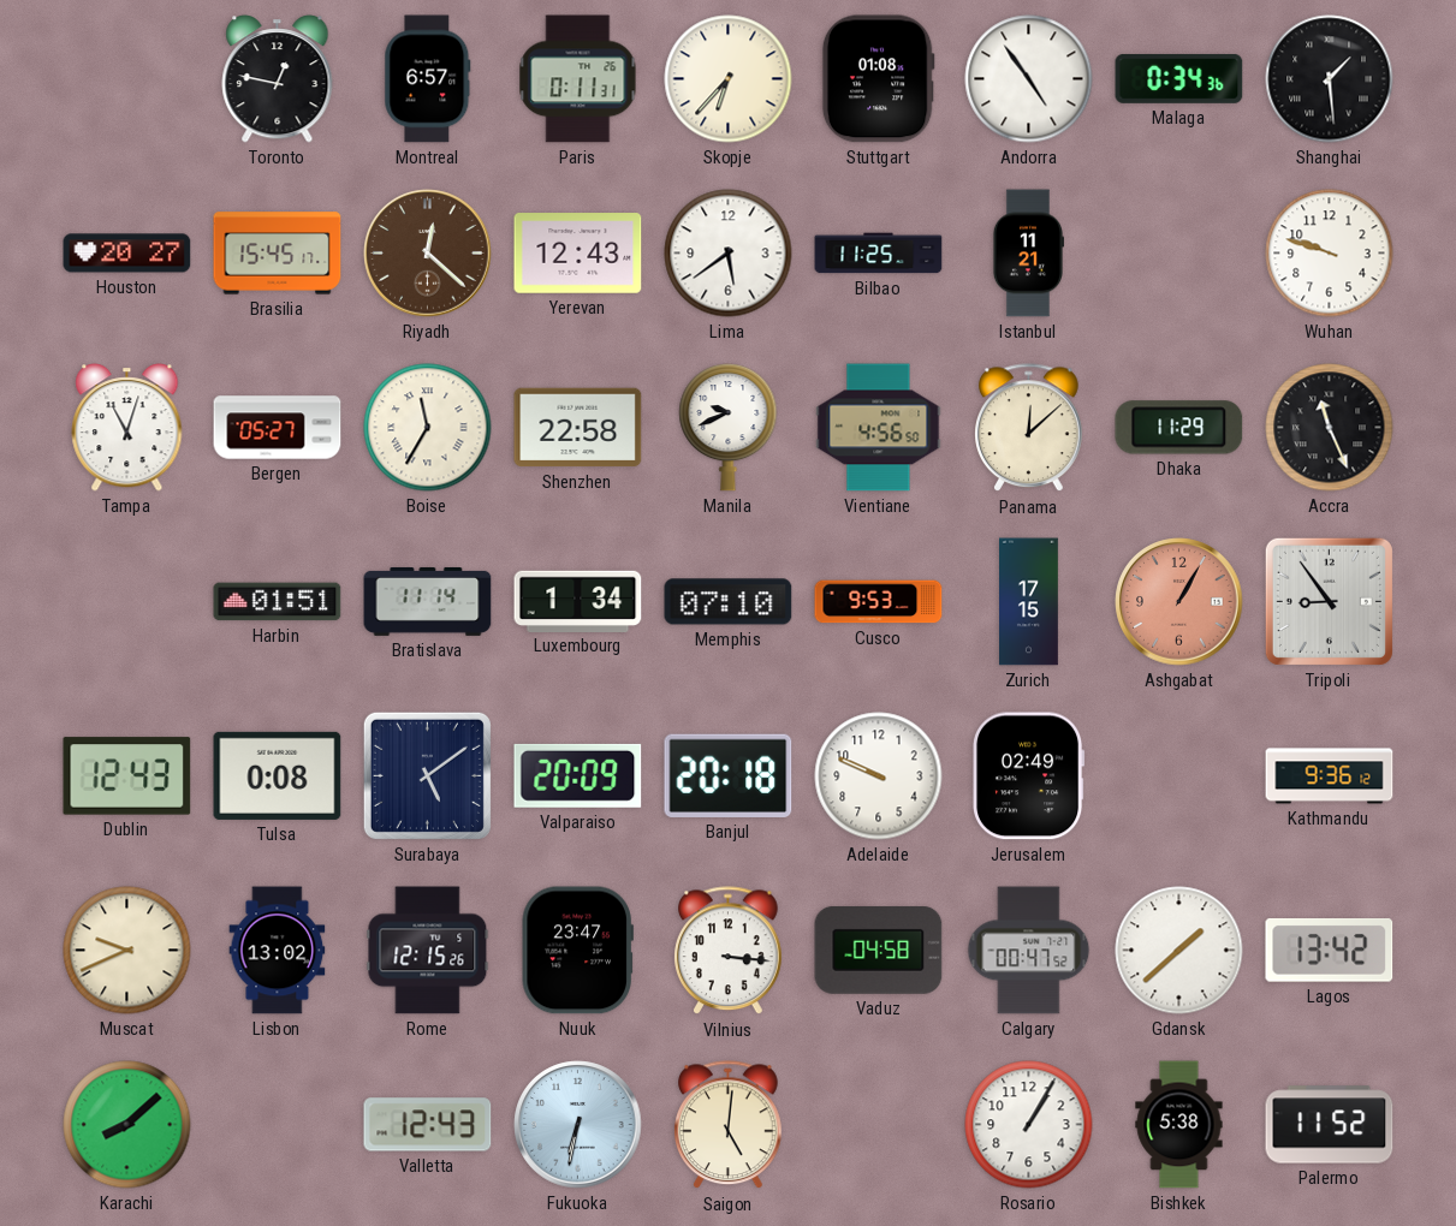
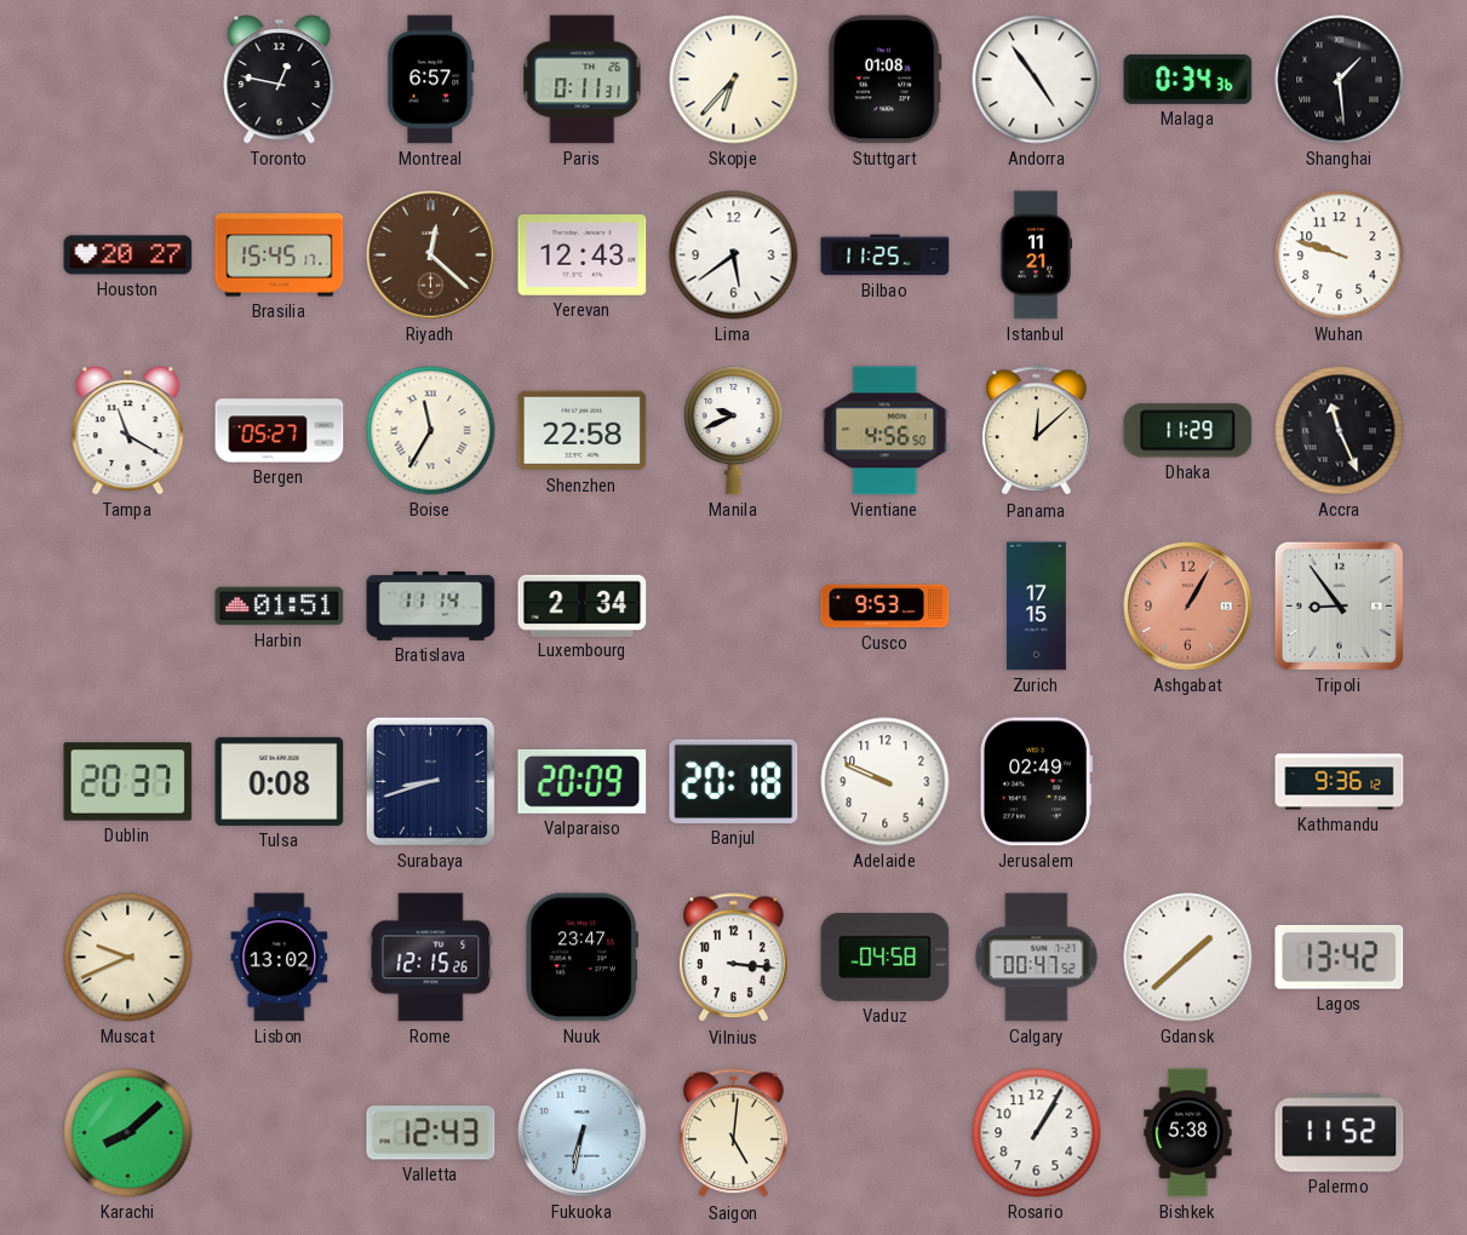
Tampa: 11:03 -> 11:20
Luxembourg: 1:34 -> 2:34
Memphis: 07:10 -> none
Dublin: 12:43 -> 20:37
Surabaya: 5:09 -> 8:42
